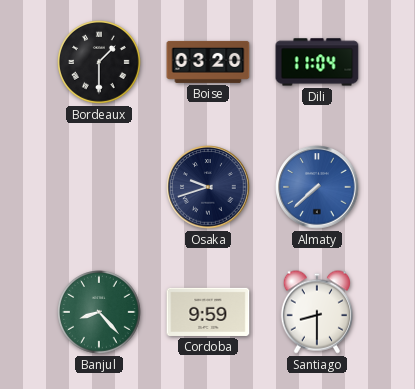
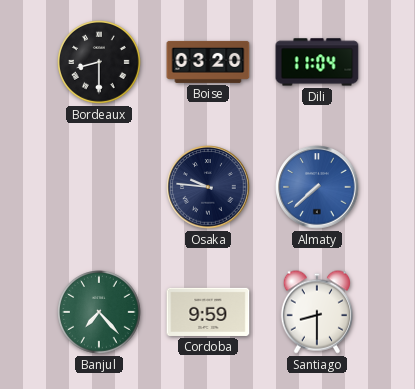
Bordeaux: 1:30 -> 8:30
Osaka: 9:42 -> 9:46
Banjul: 8:23 -> 7:23
